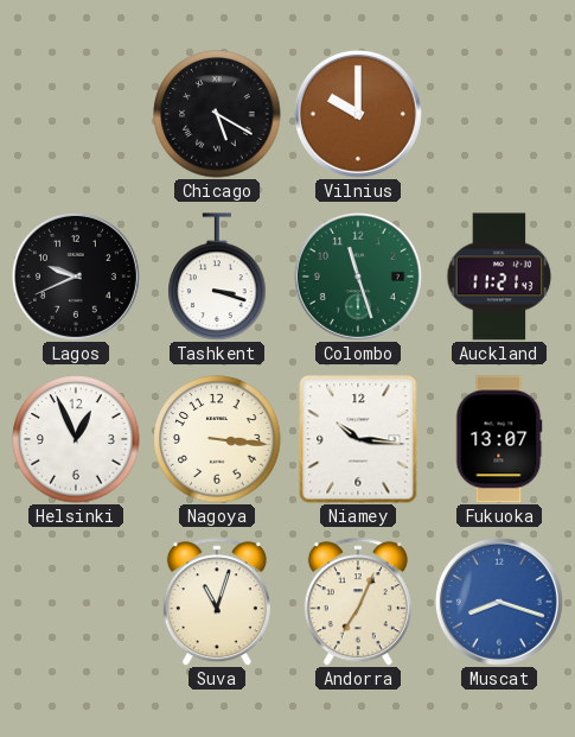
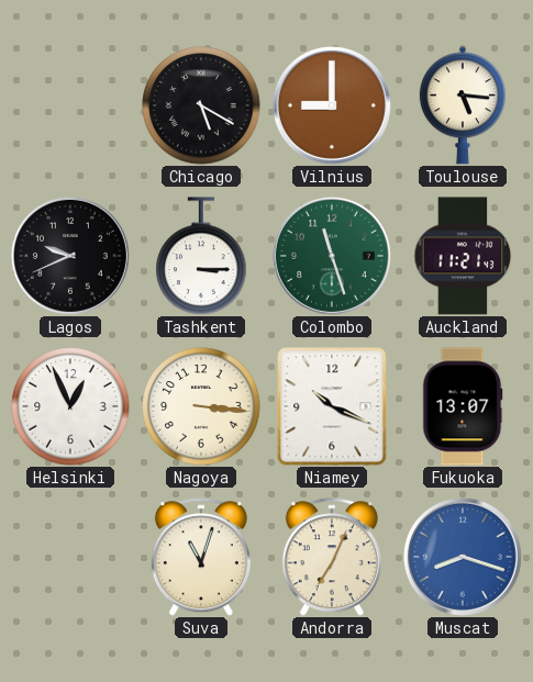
Vilnius: 10:00 -> 9:00
Toulouse: none -> 5:16
Tashkent: 3:18 -> 3:15
Niamey: 10:16 -> 10:19
